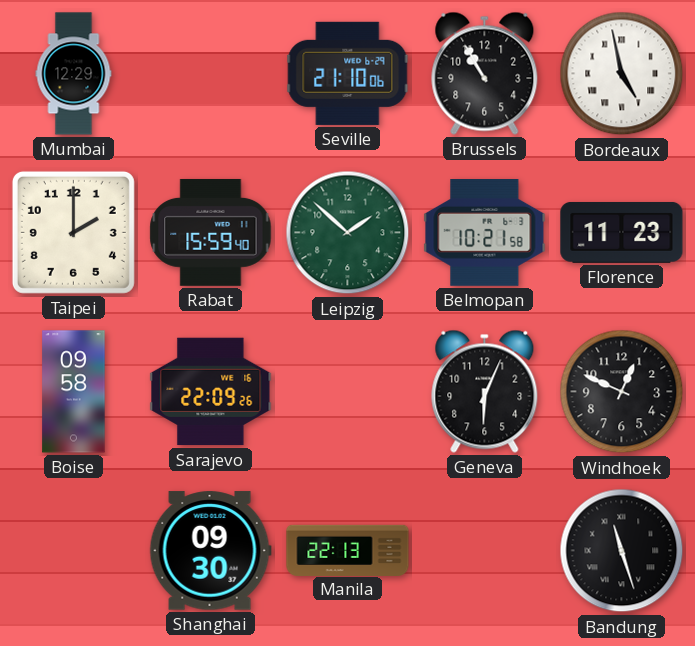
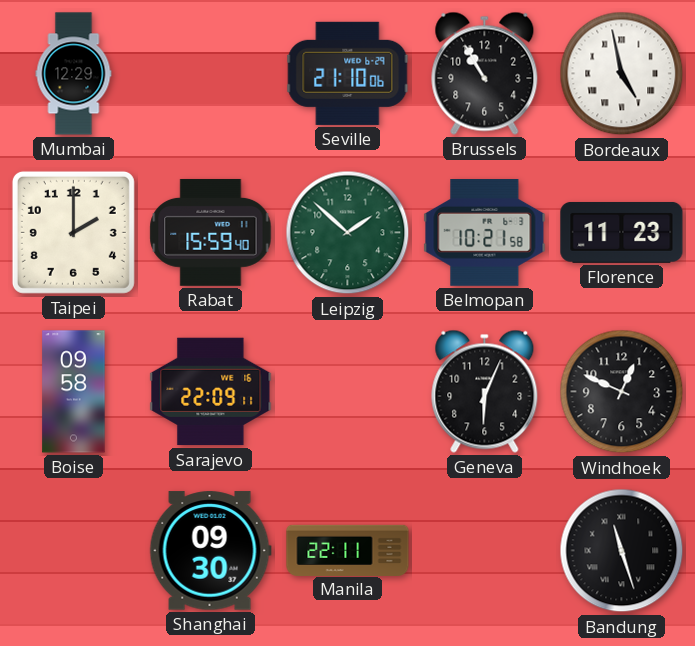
Sarajevo: 22:09:26 -> 22:09:11
Manila: 22:13 -> 22:11
